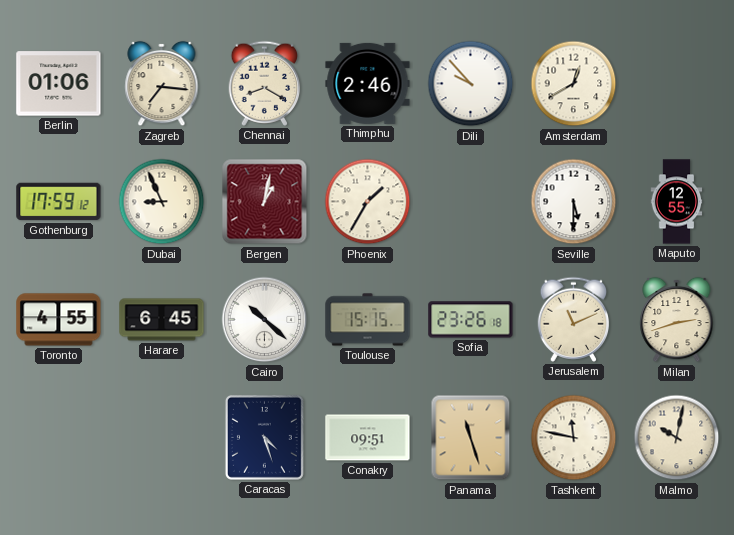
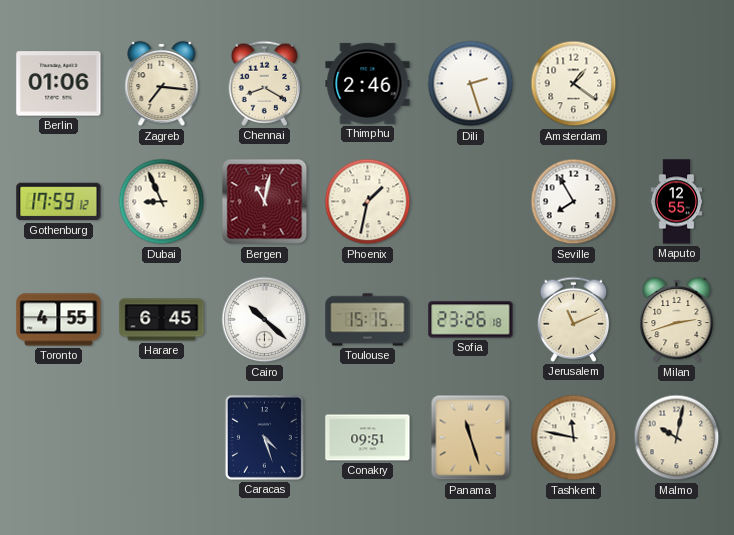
Dili: 9:53 -> 2:27
Amsterdam: 12:40 -> 1:21
Bergen: 1:02 -> 11:02
Phoenix: 1:35 -> 1:32
Seville: 5:30 -> 7:55
